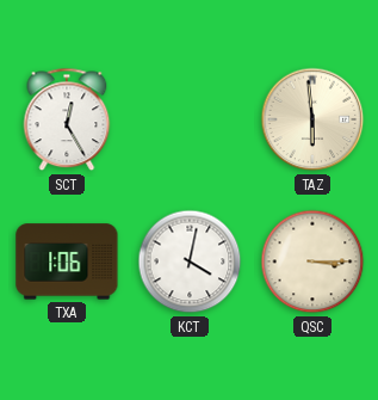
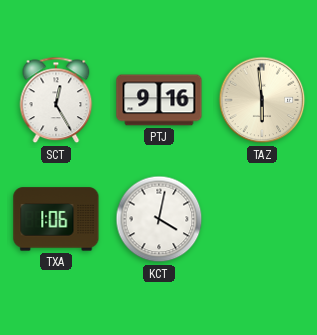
PTJ: none -> 9:16
QSC: 3:15 -> none
